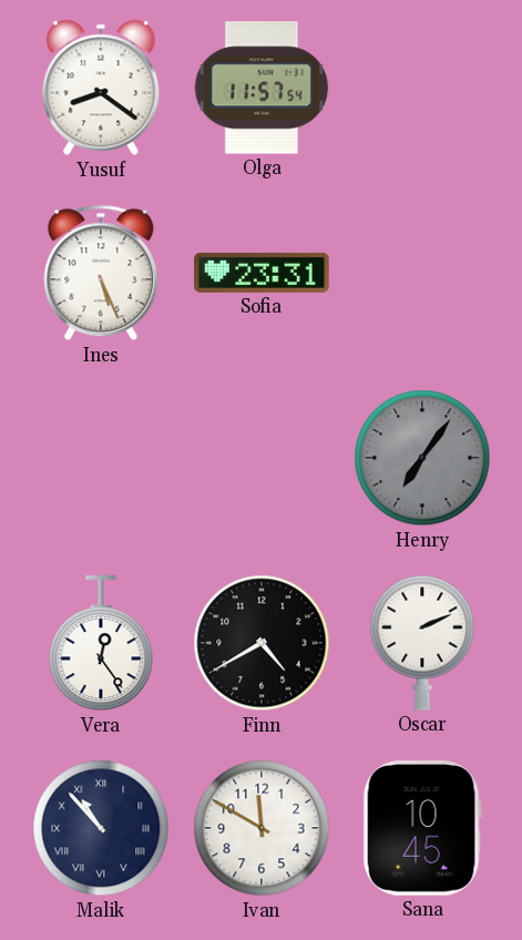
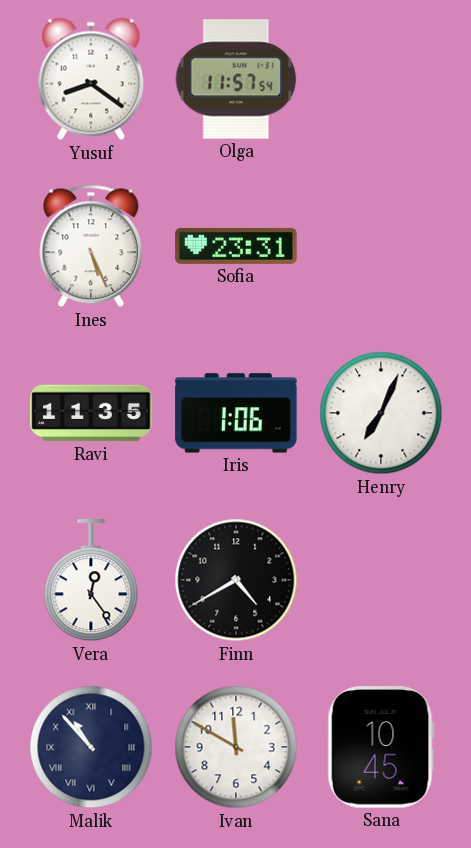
Ravi: none -> 11:35
Iris: none -> 1:06
Henry: 7:06 -> 7:04
Henry dial: grey -> white
Oscar: 2:11 -> none
